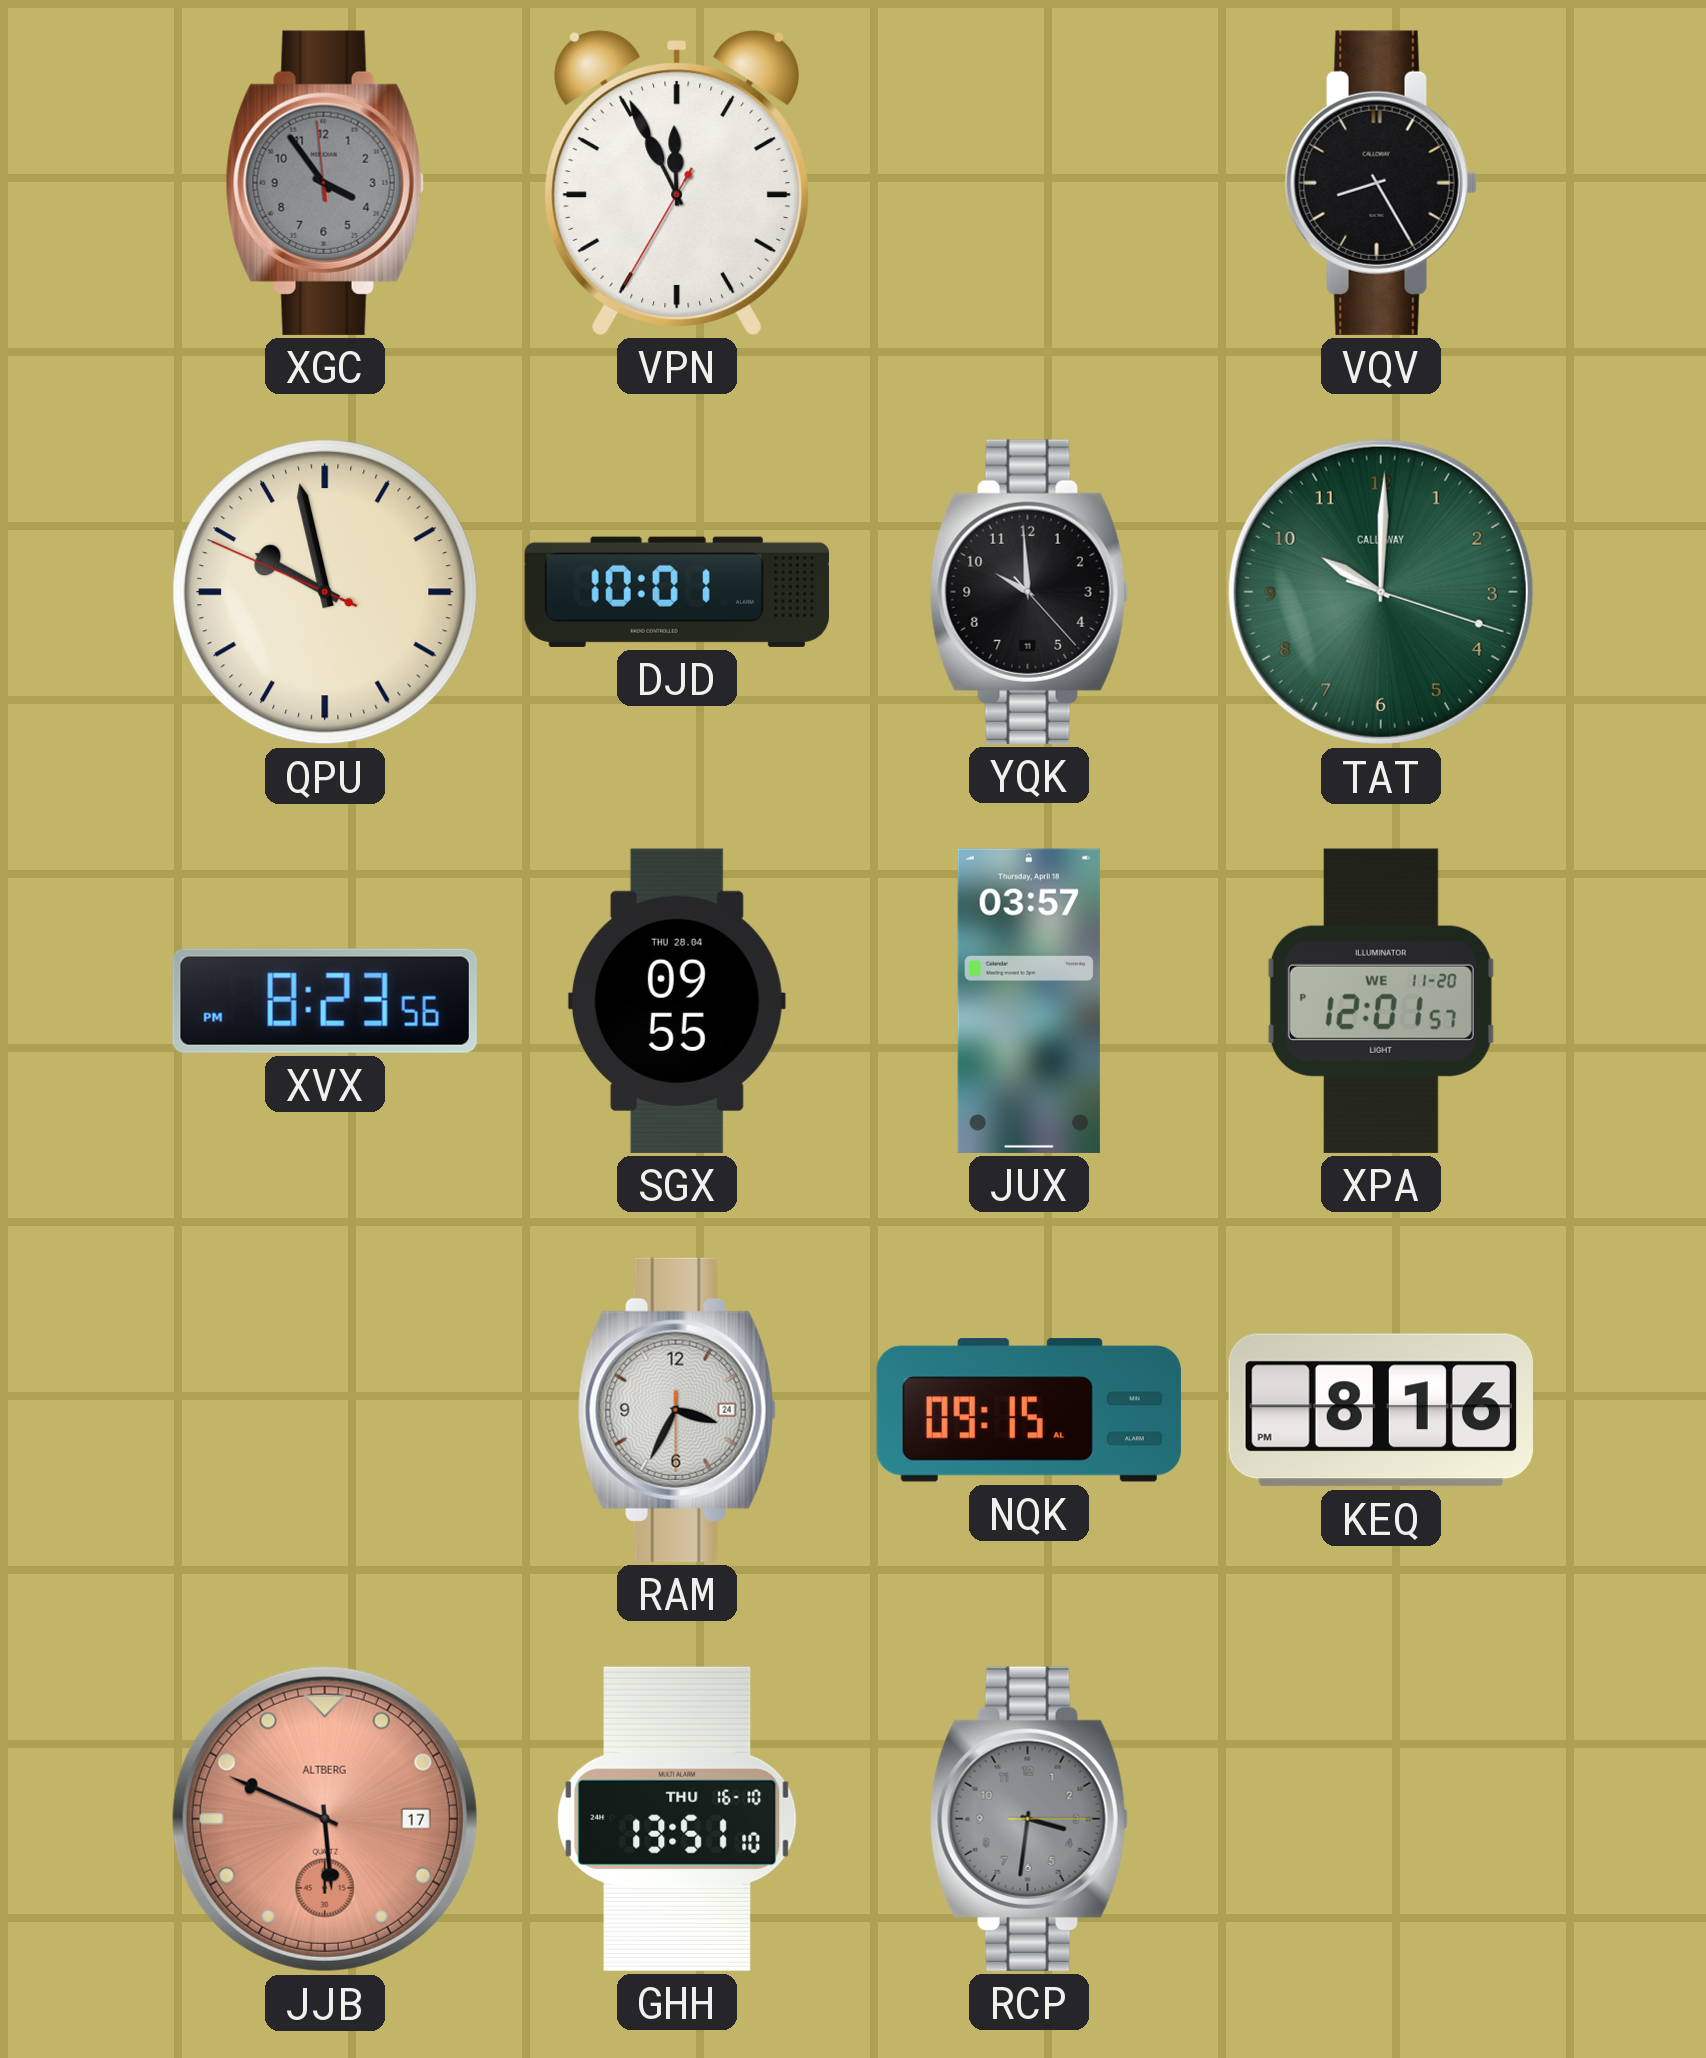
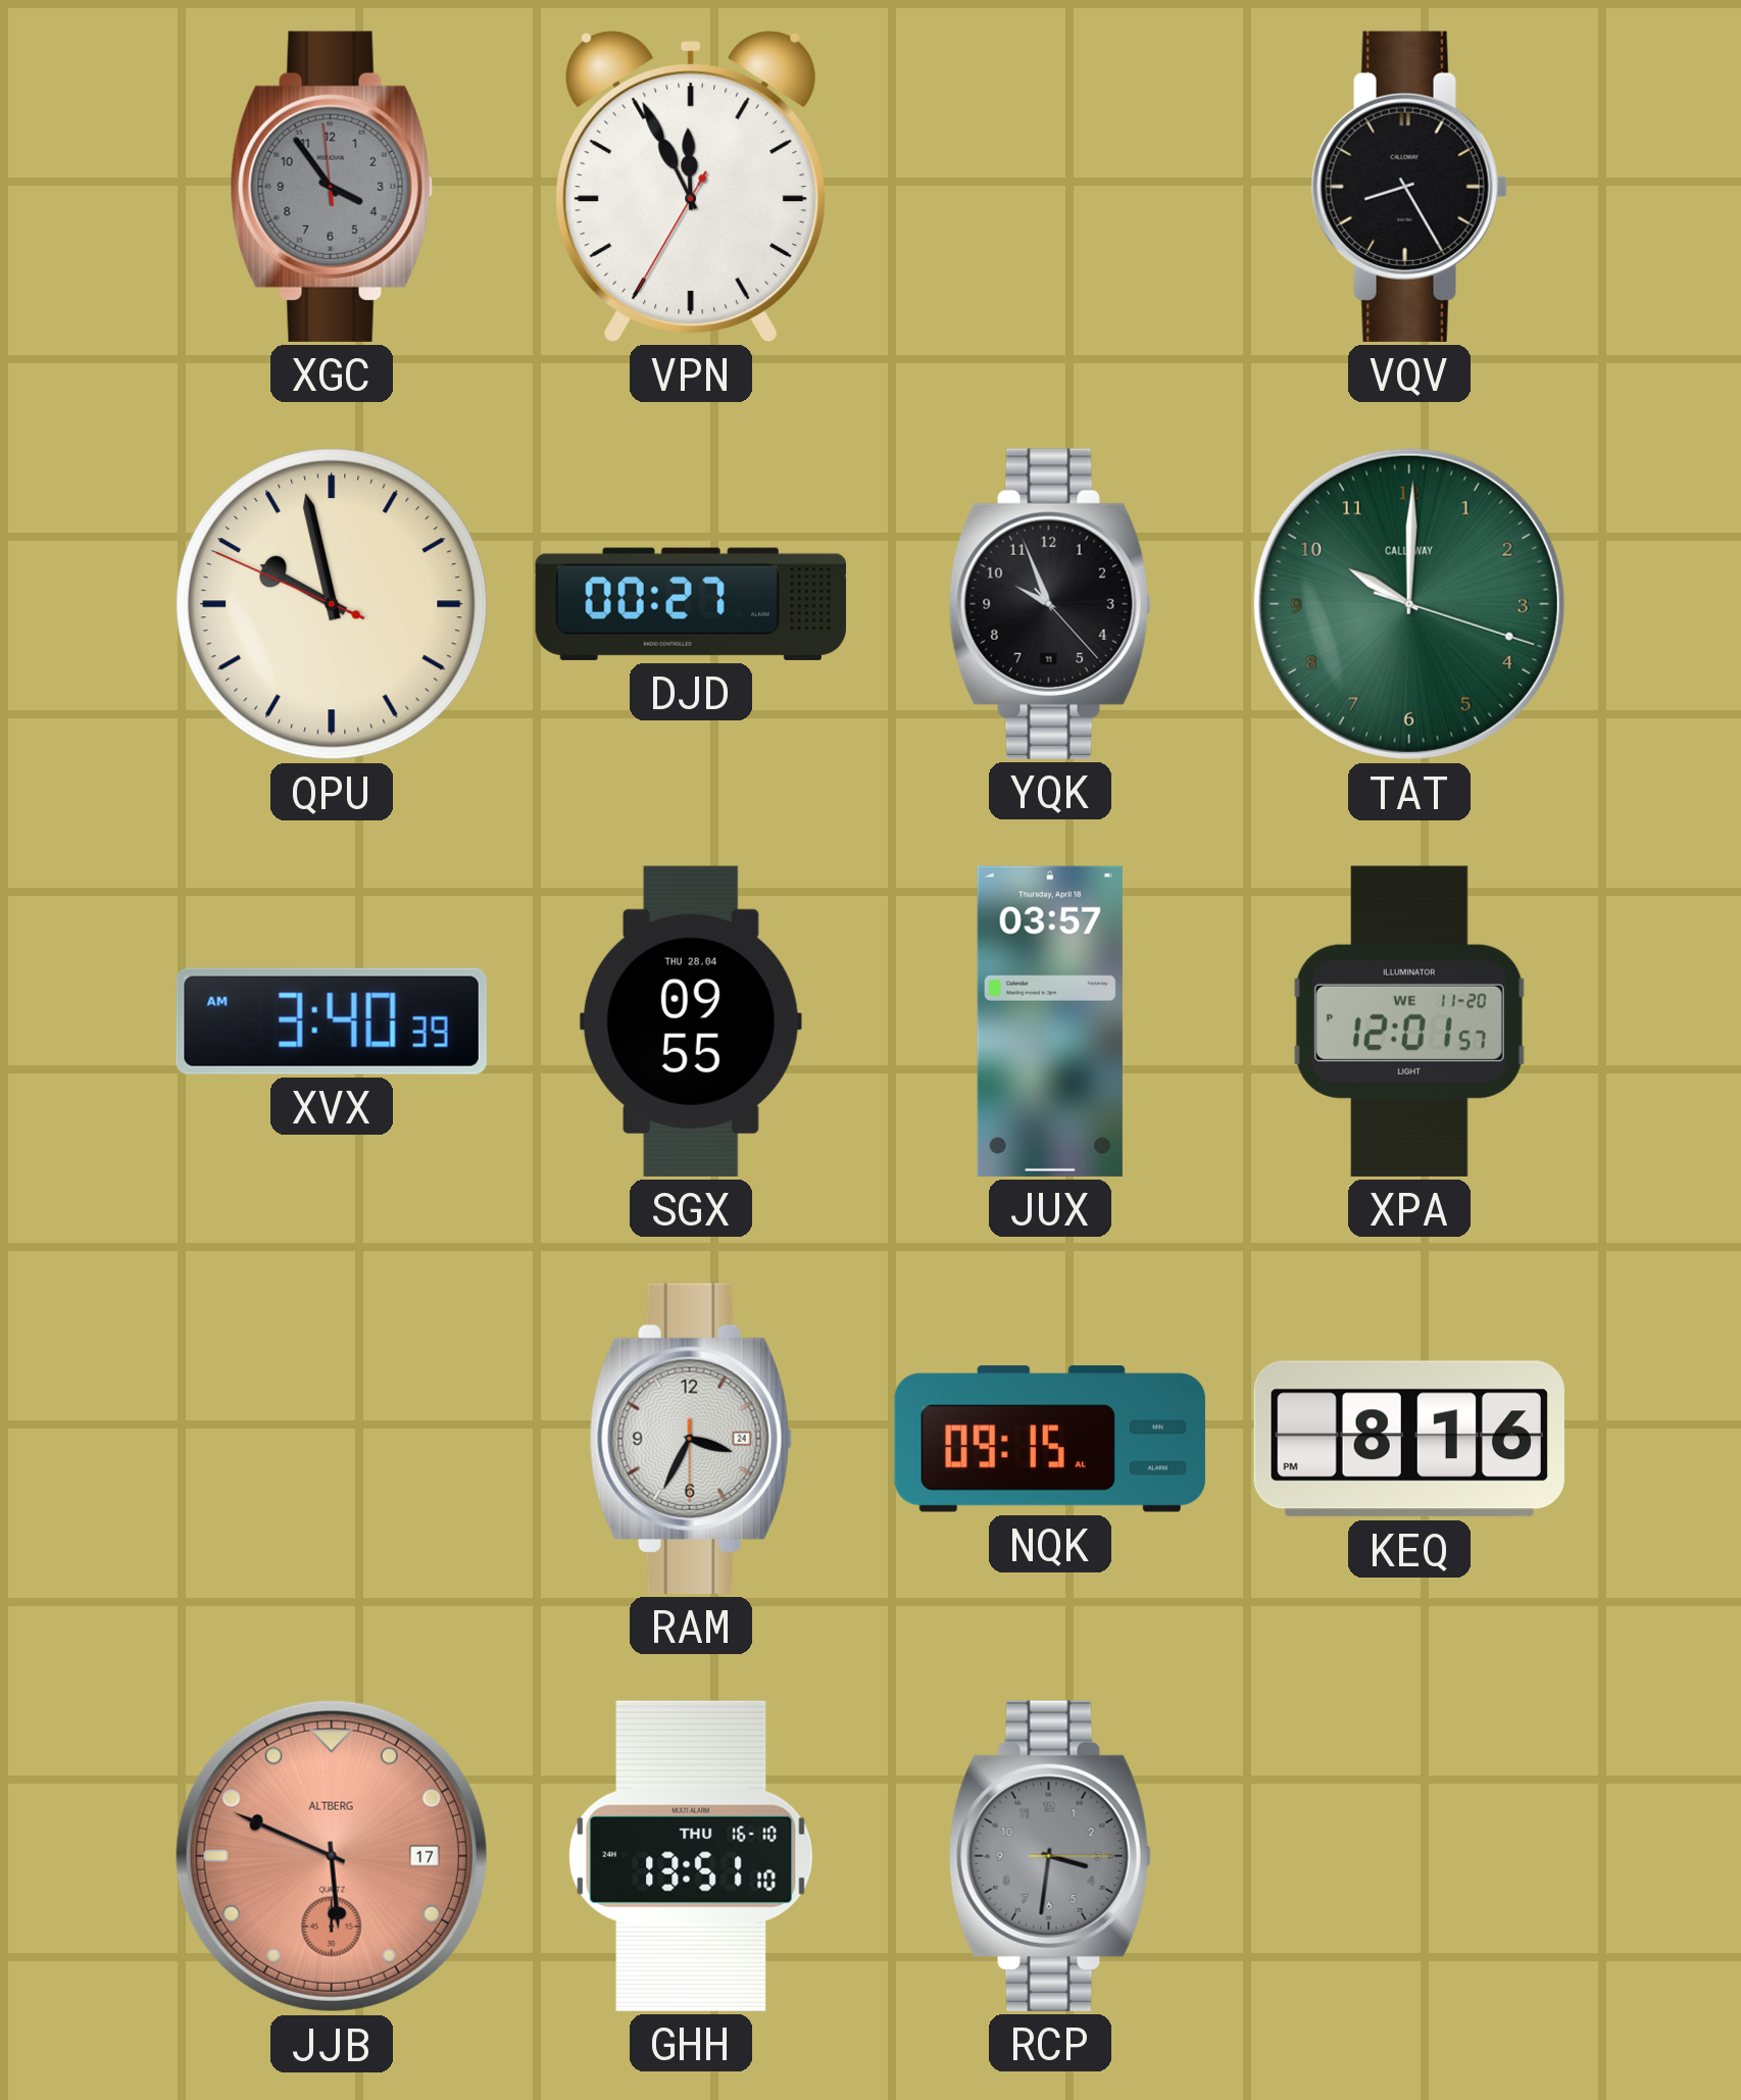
DJD: 10:01 -> 00:27
YQK: 9:59 -> 9:56
XVX: 8:23 -> 3:40
